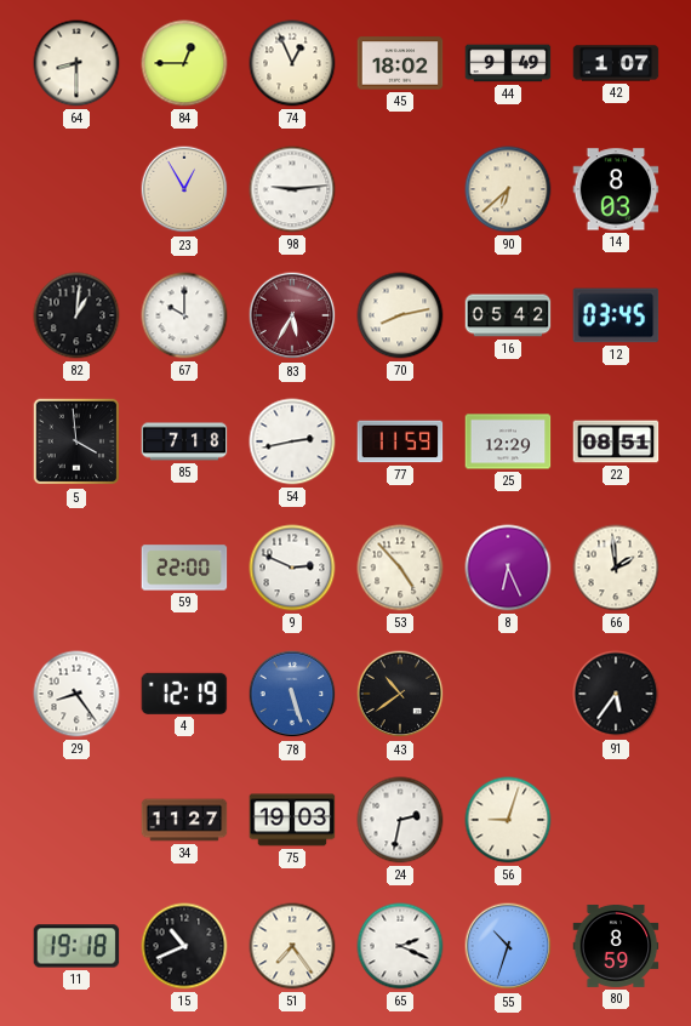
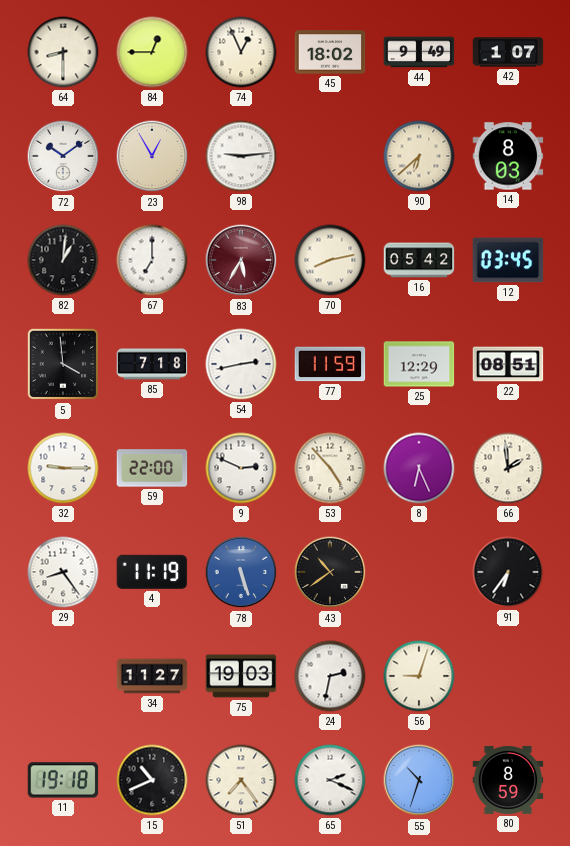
72: none -> 10:09
67: 10:00 -> 7:00
32: none -> 9:15
4: 12:19 -> 11:19
91: 5:36 -> 6:36
